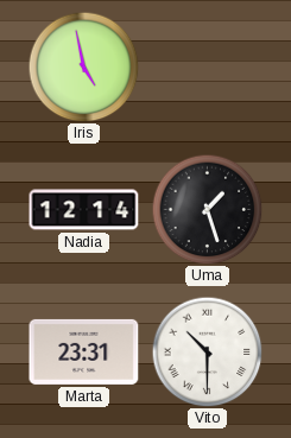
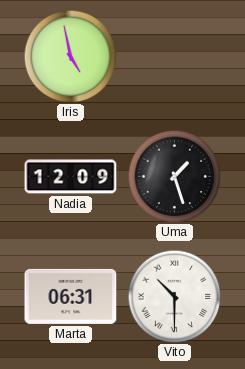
Nadia: 12:14 -> 12:09
Marta: 23:31 -> 06:31
